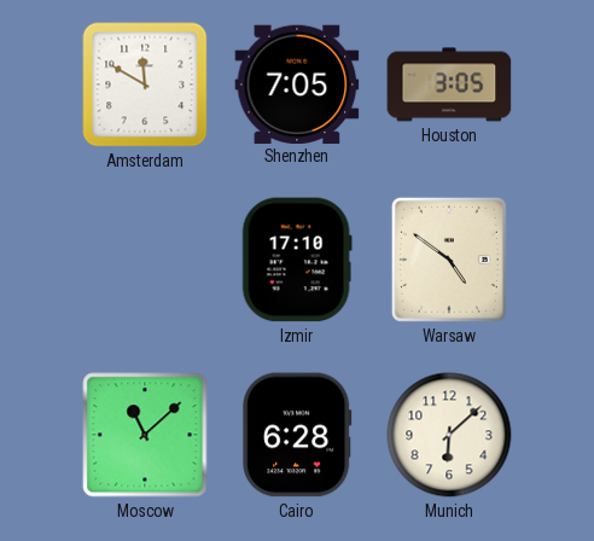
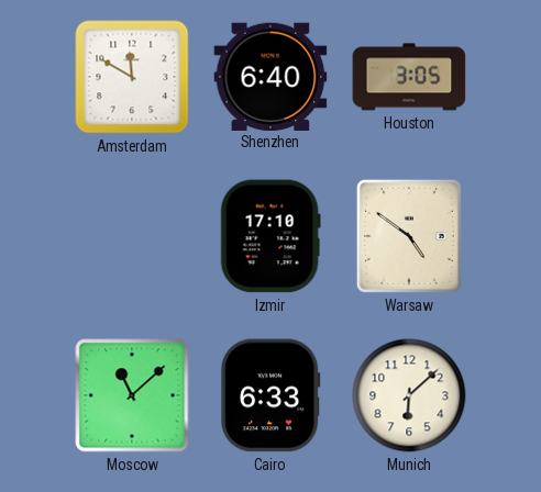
Shenzhen: 7:05 -> 6:40
Cairo: 6:28 -> 6:33
